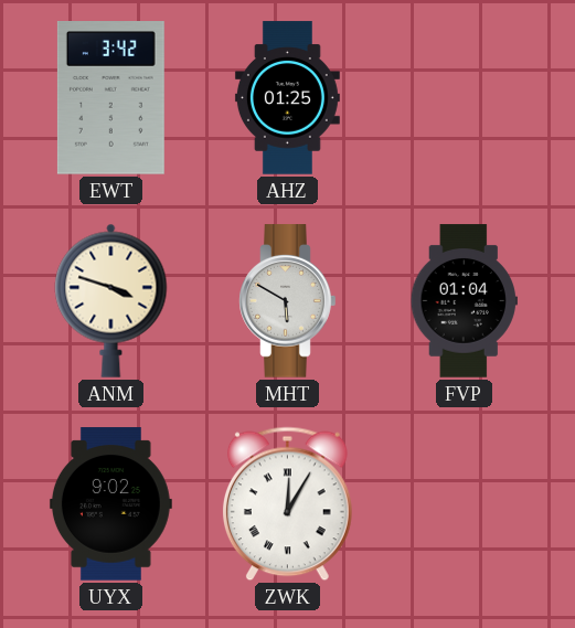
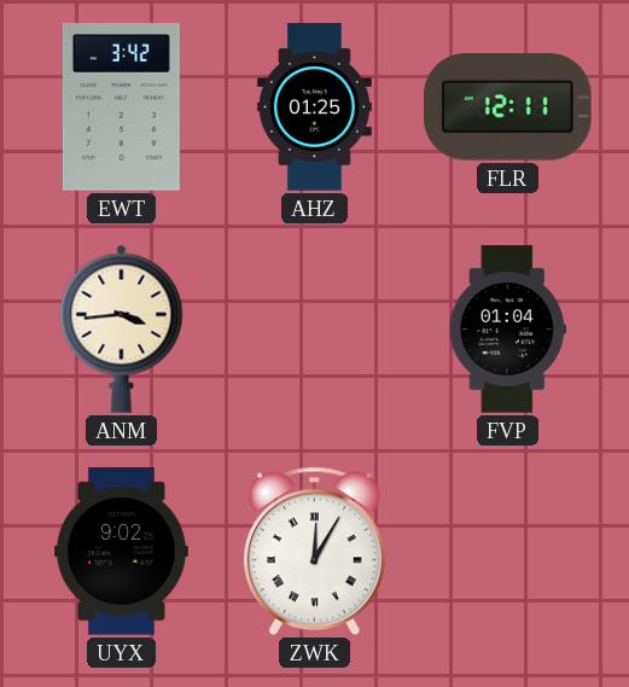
FLR: none -> 12:11
ANM: 3:48 -> 3:44
MHT: 5:50 -> none
